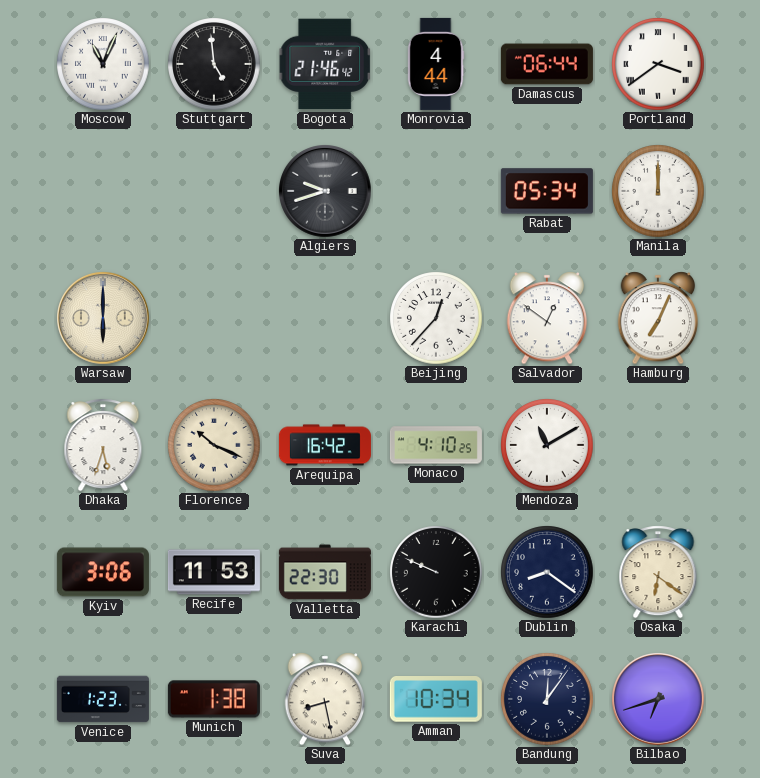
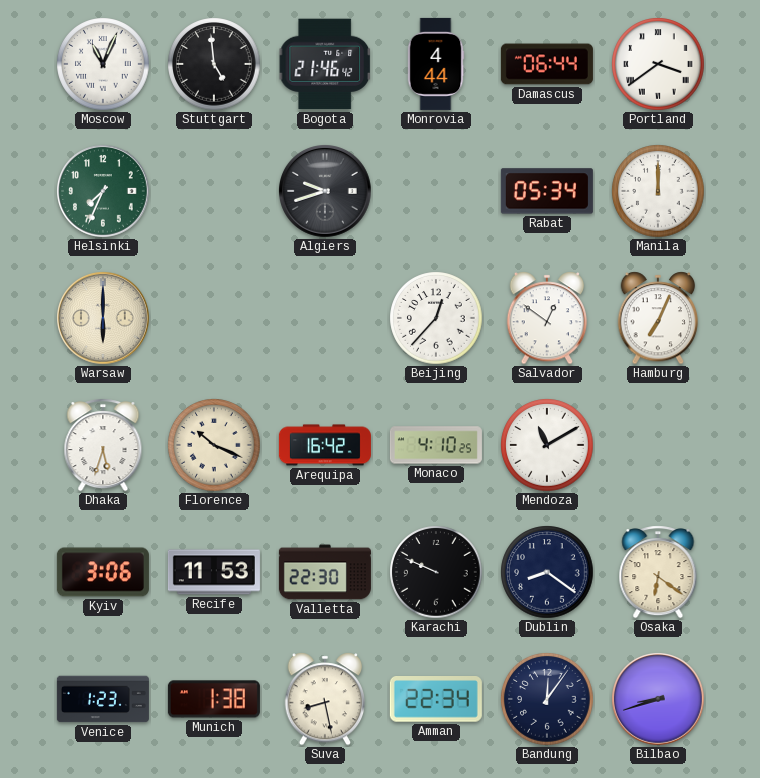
Helsinki: none -> 7:34
Amman: 10:34 -> 22:34
Bilbao: 6:42 -> 8:42
